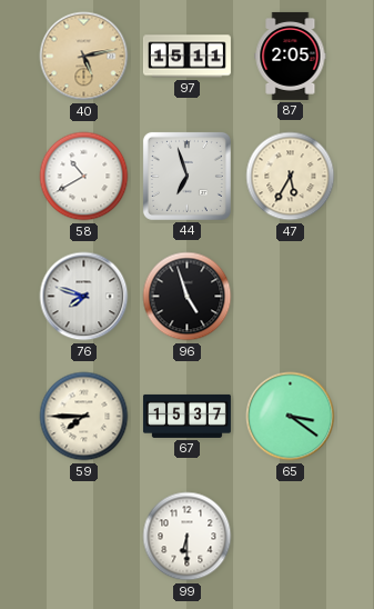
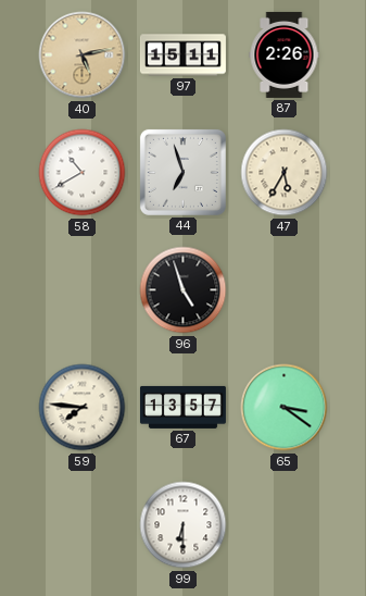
87: 2:05 -> 2:26
76: 7:48 -> none
59: 7:45 -> 7:46
67: 15:37 -> 13:57
